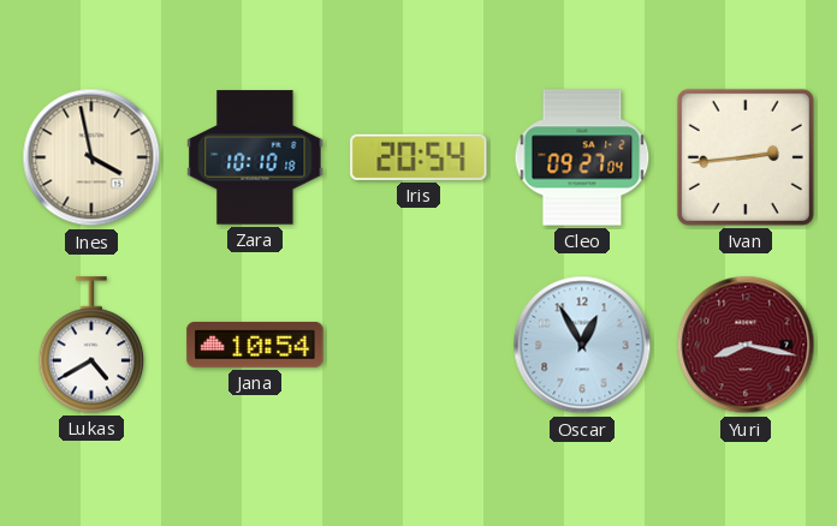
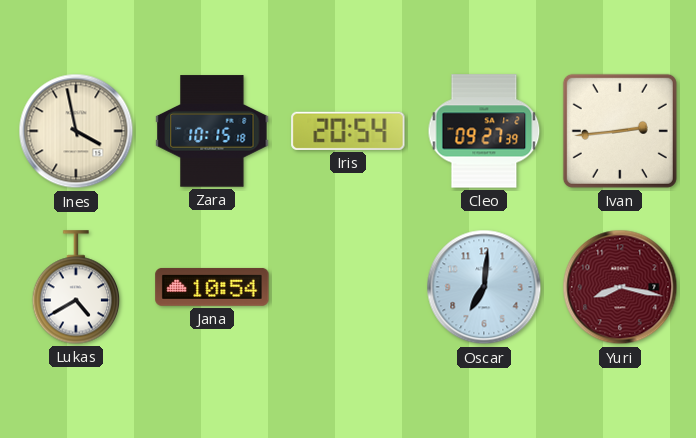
Zara: 10:10 -> 10:15
Cleo: 09:27:04 -> 09:27:39
Oscar: 12:55 -> 7:01
